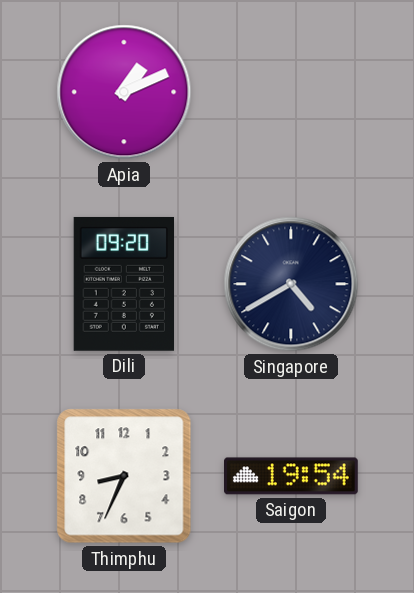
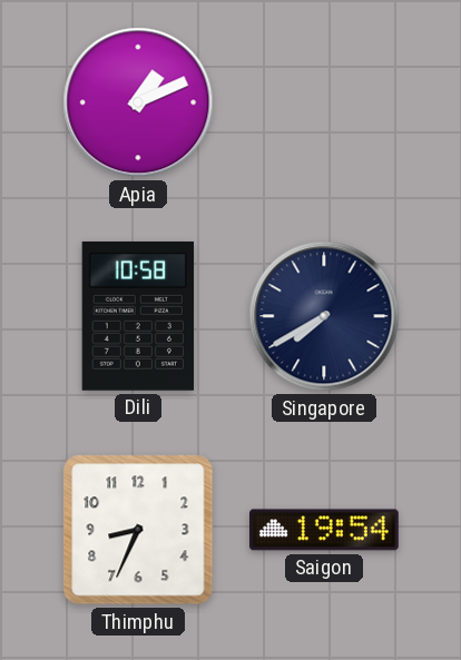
Dili: 09:20 -> 10:58
Singapore: 4:40 -> 7:40
